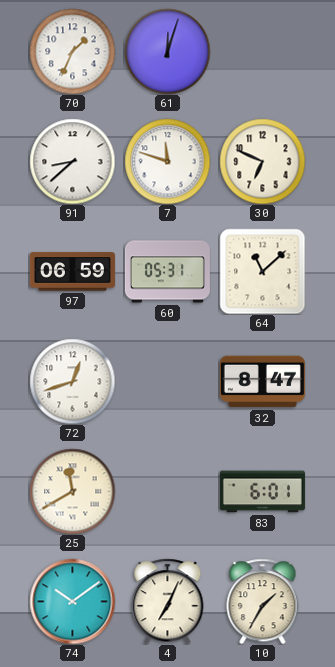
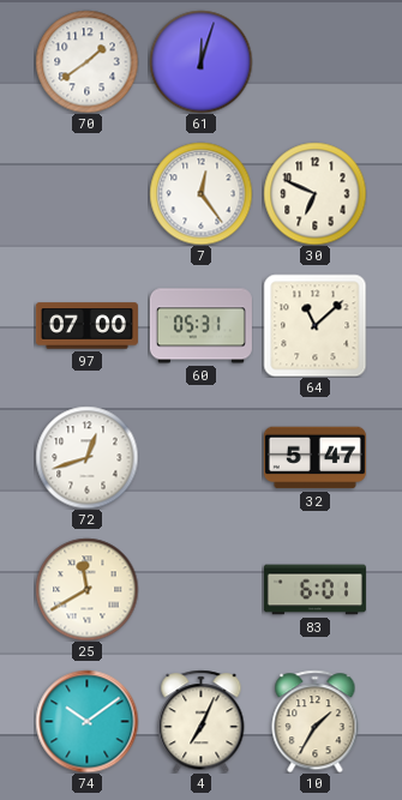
70: 1:34 -> 1:39
91: 8:38 -> none
7: 11:48 -> 12:24
97: 06:59 -> 07:00
32: 8:47 -> 5:47
